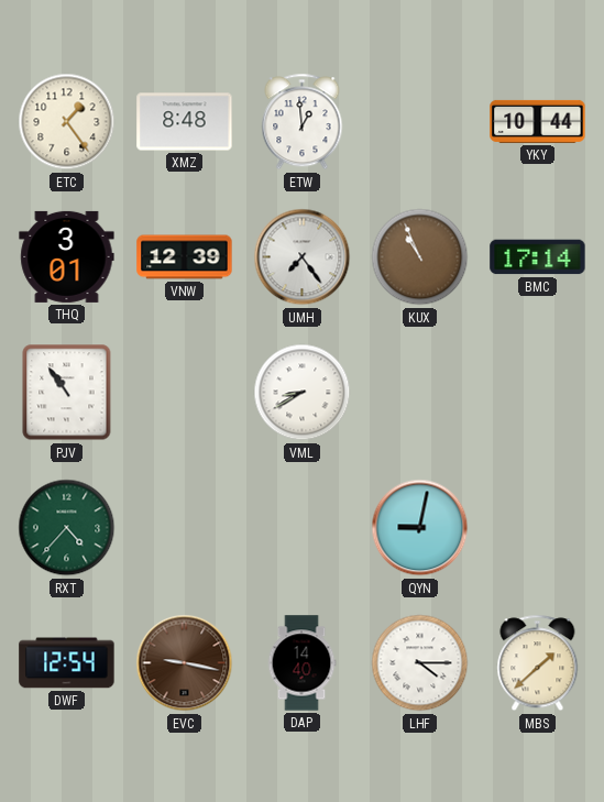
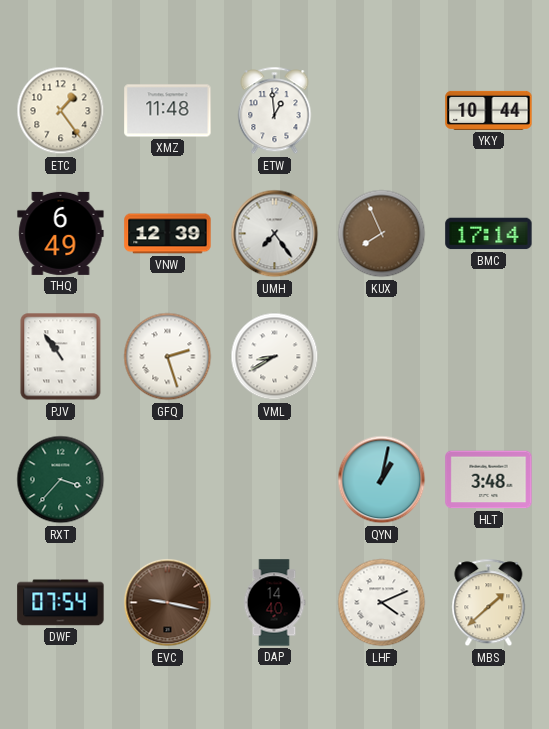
XMZ: 8:48 -> 11:48
THQ: 3:01 -> 6:49
KUX: 10:56 -> 7:56
GFQ: none -> 2:27
RXT: 4:37 -> 3:37
QYN: 9:02 -> 1:02
HLT: none -> 3:48
DWF: 12:54 -> 07:54
LHF: 4:15 -> 4:11
